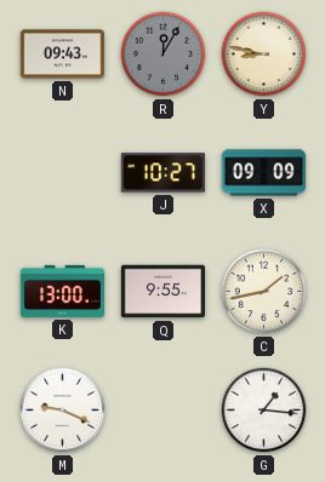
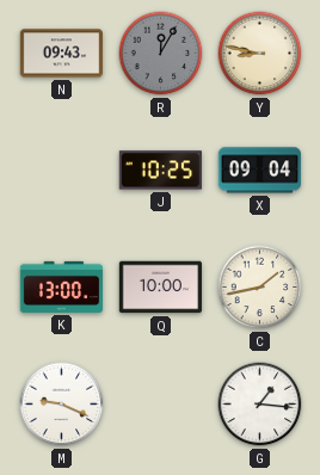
J: 10:27 -> 10:25
X: 09:09 -> 09:04
Q: 9:55 -> 10:00
